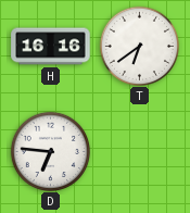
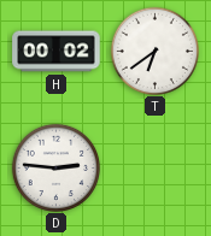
H: 16:16 -> 00:02
D: 6:46 -> 2:46
